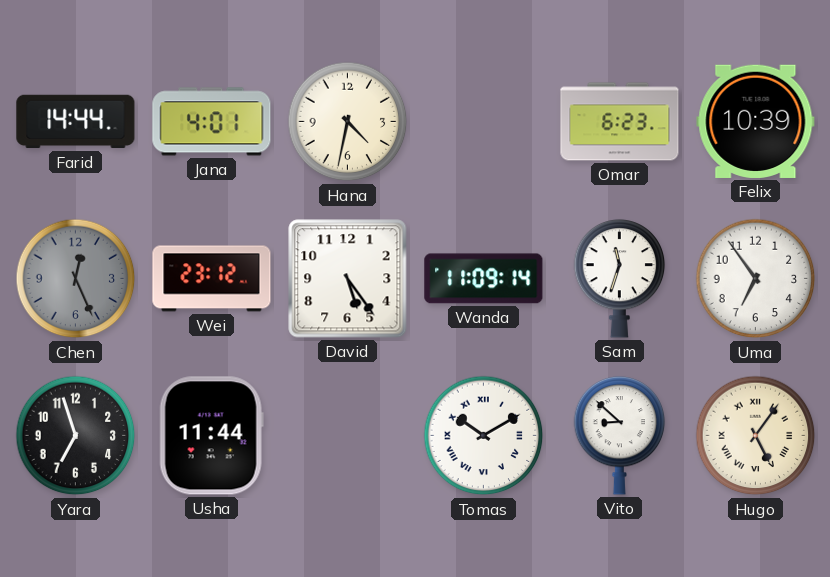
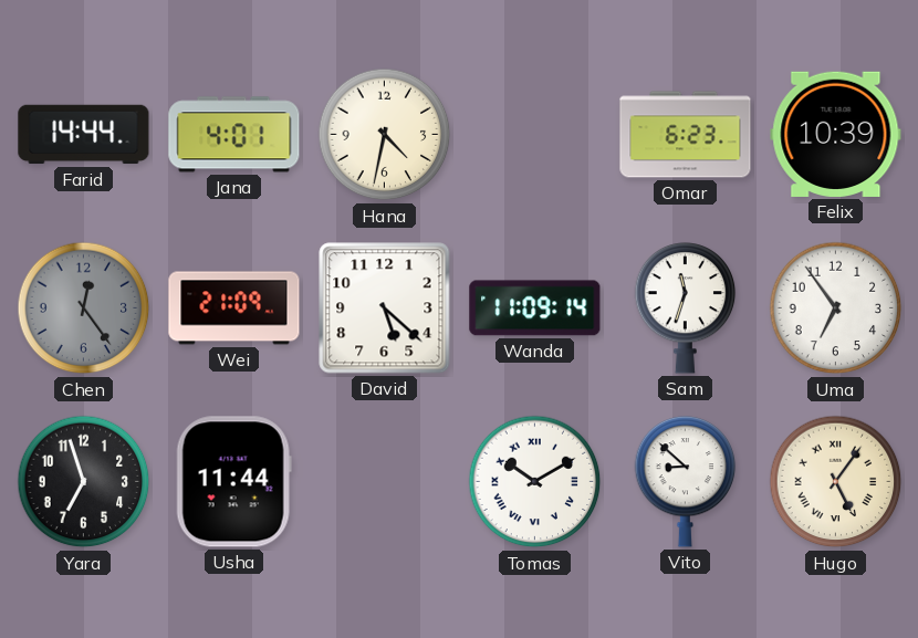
Chen: 12:26 -> 12:24
Wei: 23:12 -> 21:09
David: 5:24 -> 5:22
